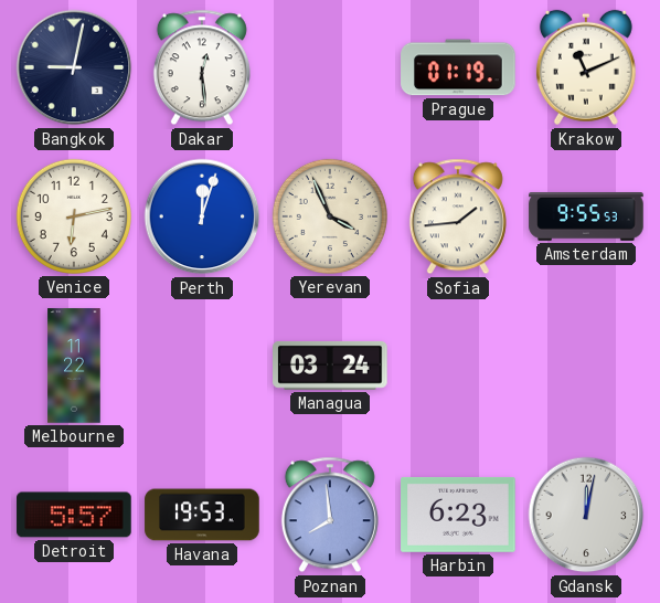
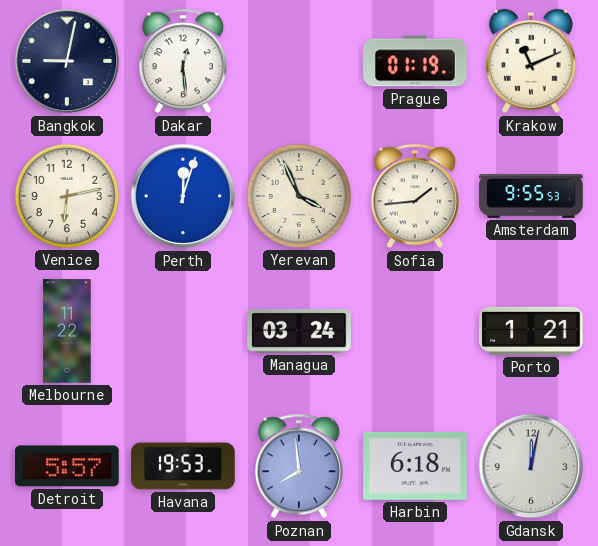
Porto: none -> 1:21
Harbin: 6:23 -> 6:18
